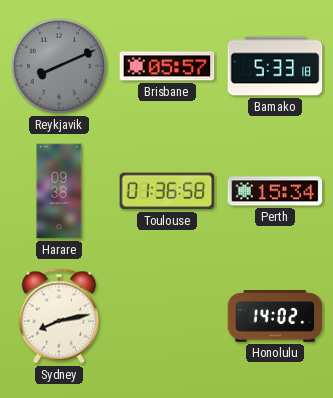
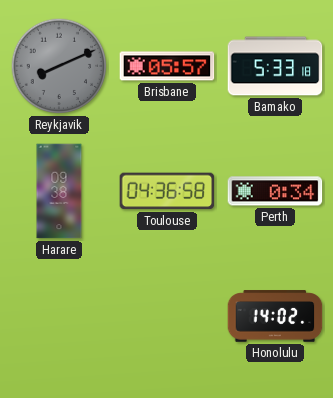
Toulouse: 01:36 -> 04:36
Perth: 15:34 -> 0:34
Sydney: 8:13 -> none
